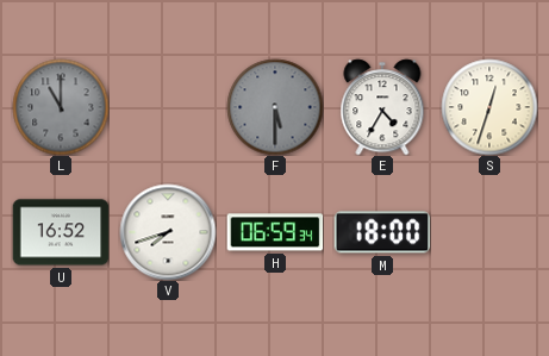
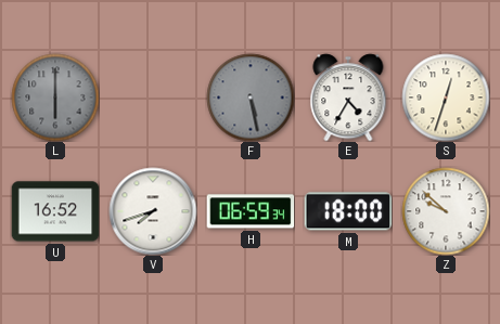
L: 11:00 -> 6:00
F: 5:30 -> 5:28
Z: none -> 9:52
